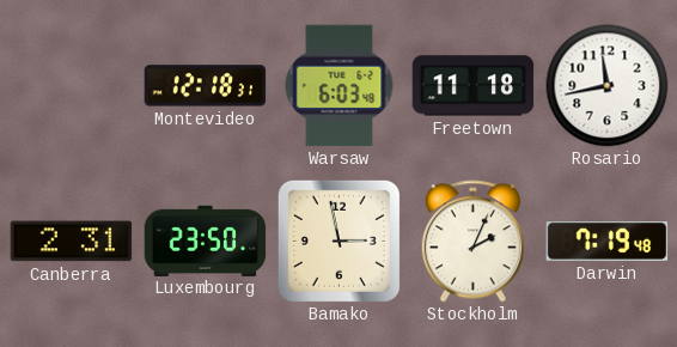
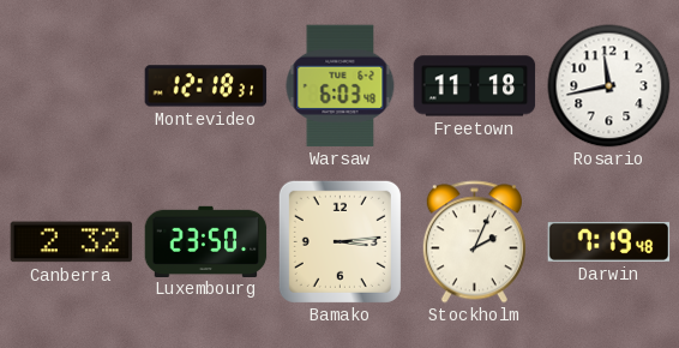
Canberra: 2:31 -> 2:32
Bamako: 2:58 -> 3:14
